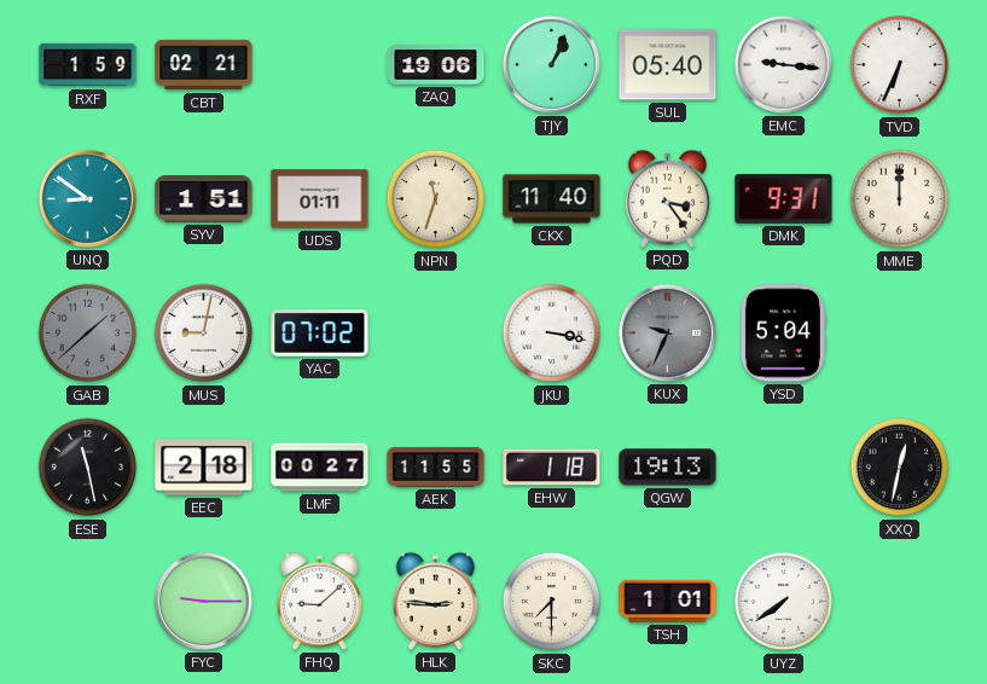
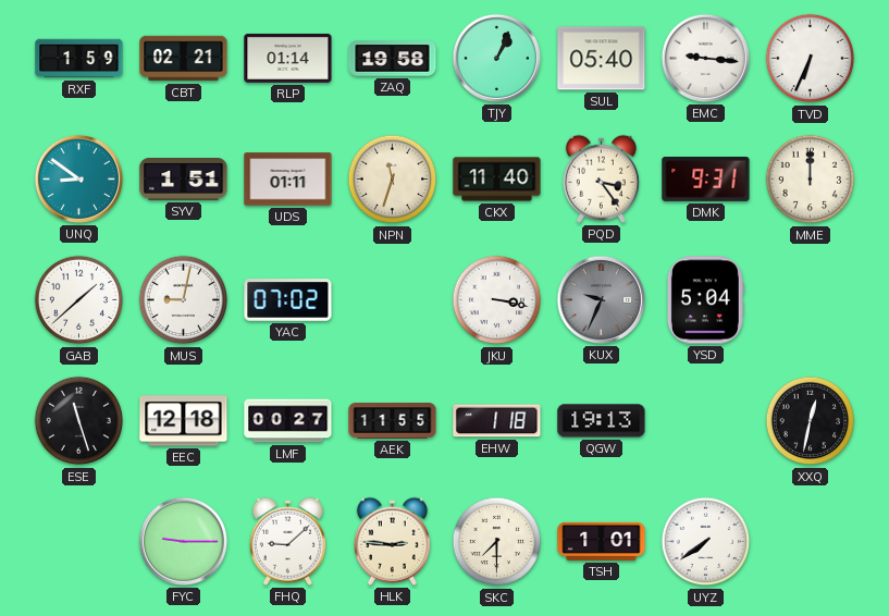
RLP: none -> 01:14
ZAQ: 19:06 -> 19:58
GAB dial: grey -> white
ESE: 11:28 -> 11:27
EEC: 2:18 -> 12:18
